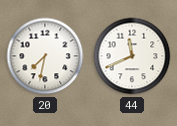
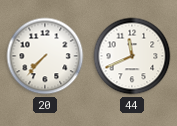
20: 7:32 -> 7:37
